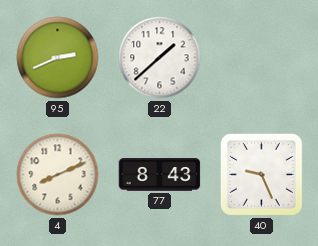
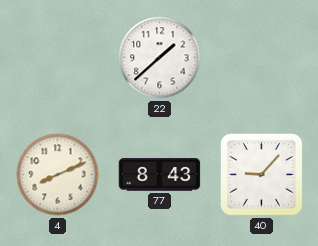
95: 2:41 -> none
40: 9:26 -> 9:07
